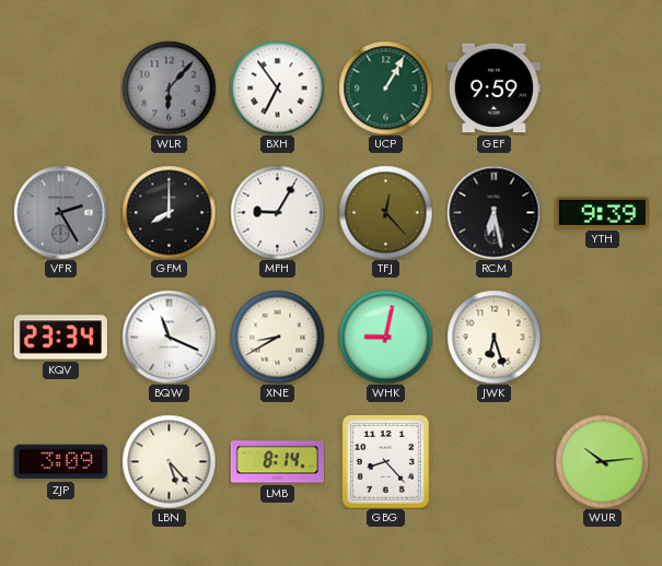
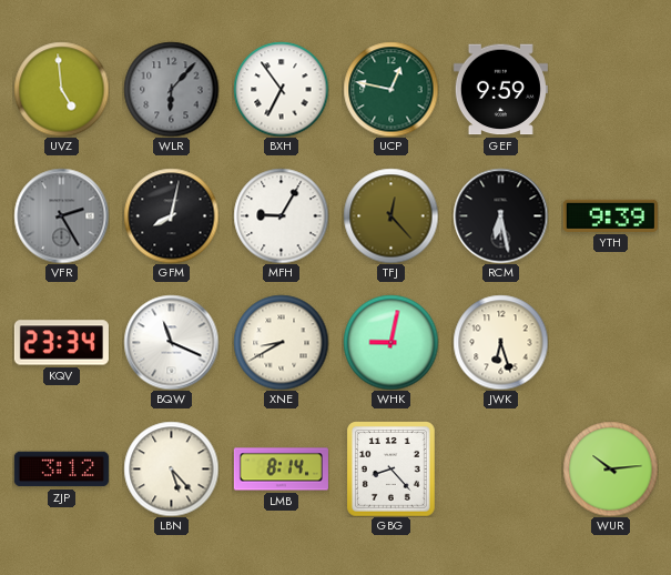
UVZ: none -> 4:59
UCP: 1:05 -> 12:47
GFM: 8:00 -> 8:02
ZJP: 3:09 -> 3:12
